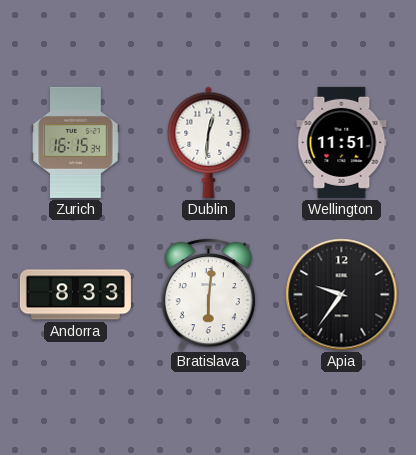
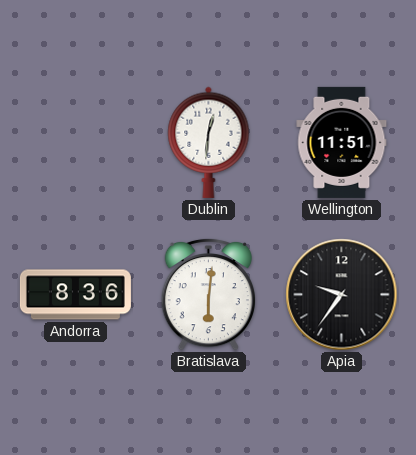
Zurich: 16:15 -> none
Andorra: 8:33 -> 8:36
